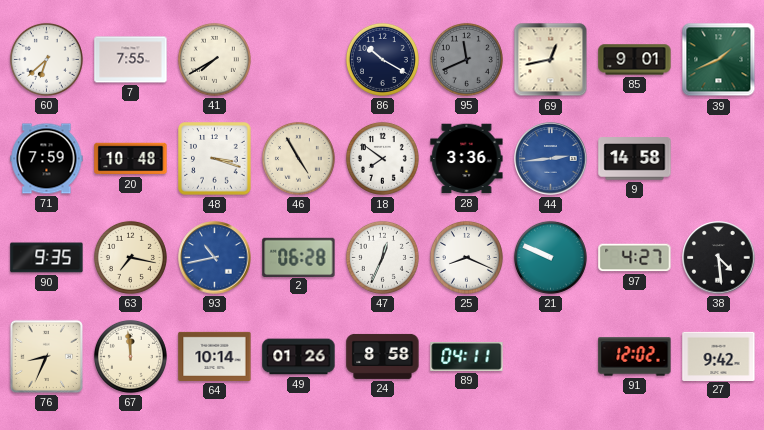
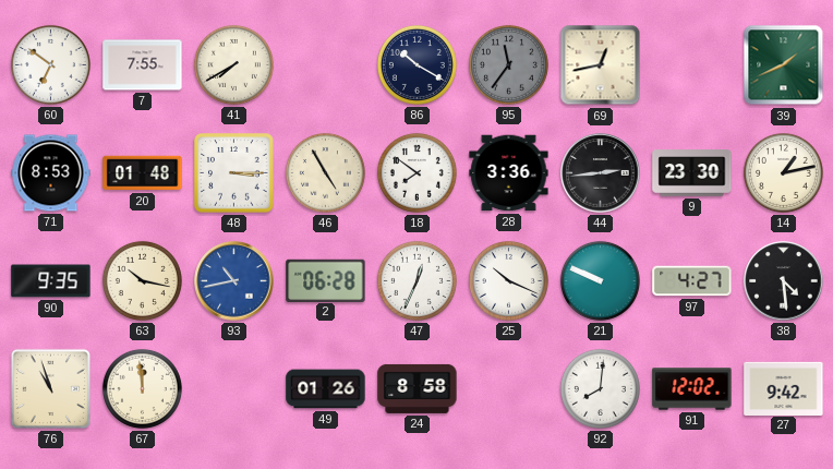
60: 6:38 -> 6:51
95: 11:41 -> 11:36
85: 9:01 -> none
71: 7:59 -> 8:53
20: 10:48 -> 01:48
48: 3:18 -> 3:15
44 dial: blue -> black
9: 14:58 -> 23:30
14: none -> 1:13
63: 7:17 -> 10:17
25: 8:19 -> 10:19
76: 8:34 -> 10:57
64: 10:14 -> none
89: 04:11 -> none
92: none -> 8:01
